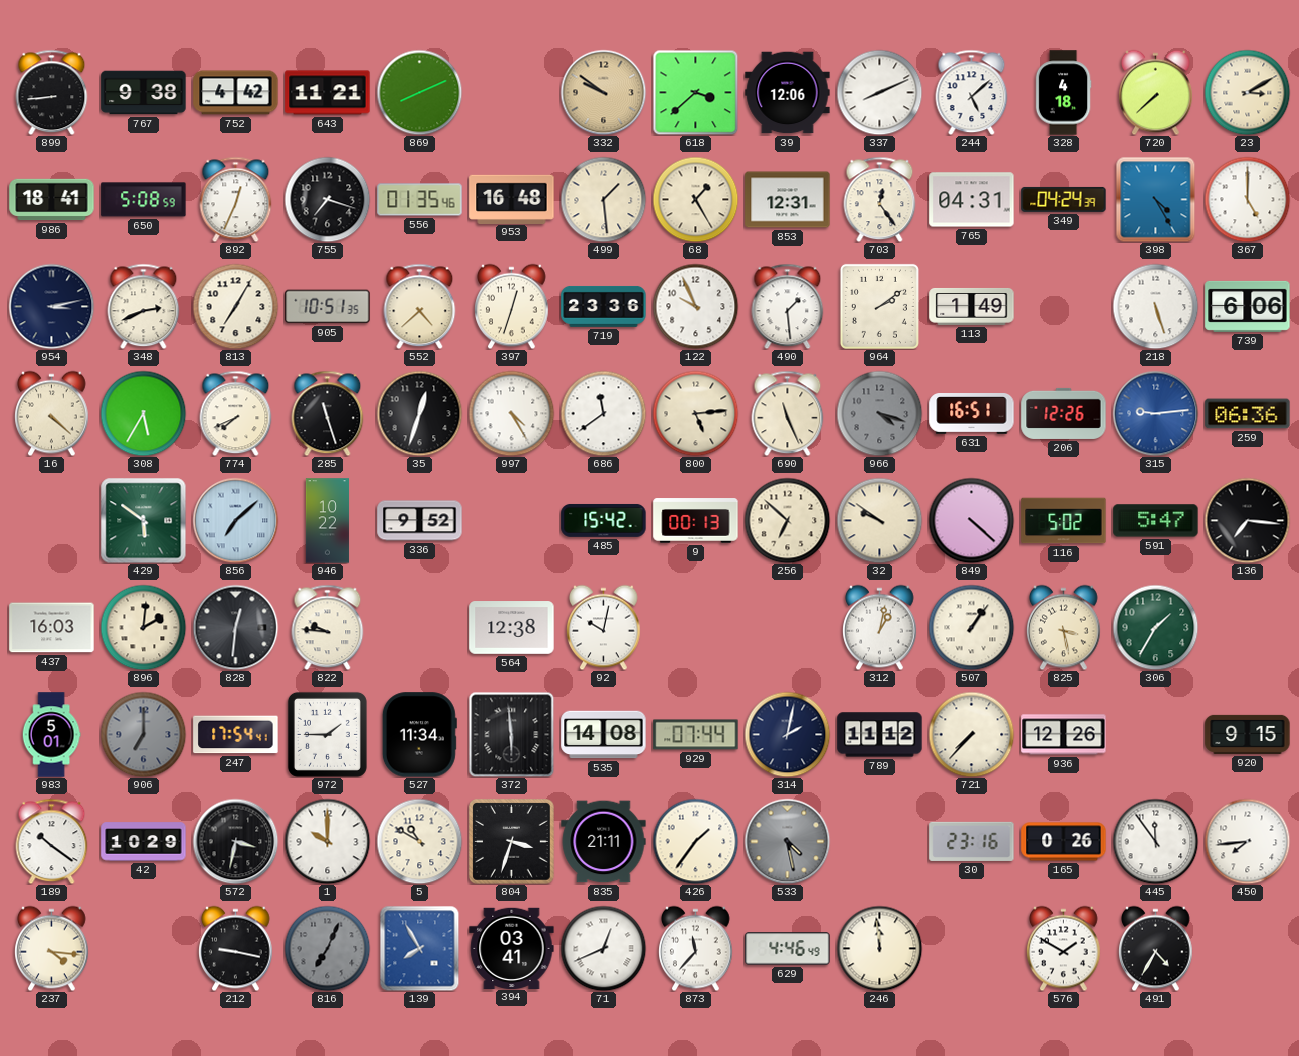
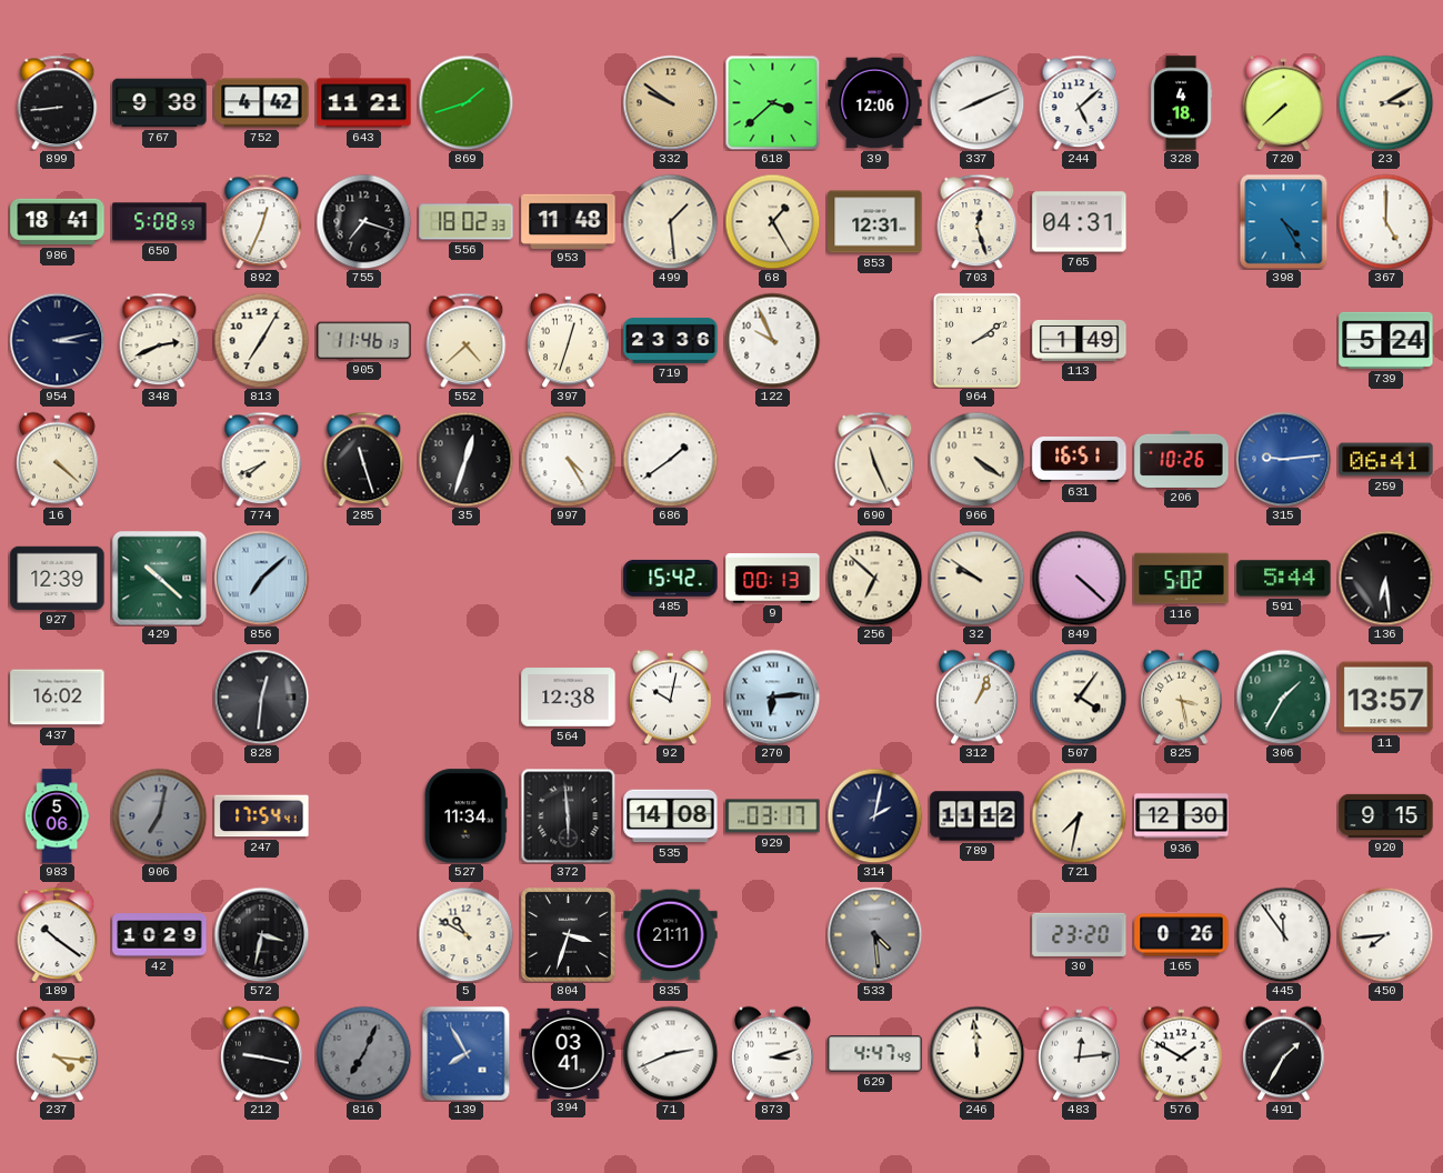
869: 8:11 -> 1:42
556: 01:35 -> 18:02
953: 16:48 -> 11:48
703: 12:24 -> 12:27
349: 04:24 -> none
905: 10:51 -> 11:46
490: 1:29 -> none
218: 5:27 -> none
739: 6:06 -> 5:24
308: 5:35 -> none
686: 11:39 -> 1:39
800: 5:14 -> none
966: 4:18 -> 4:21
966 dial: grey -> cream
206: 12:26 -> 10:26
259: 06:36 -> 06:41
927: none -> 12:39
429: 5:51 -> 10:22
946: 10:22 -> none
336: 9:52 -> none
591: 5:47 -> 5:44
136: 7:16 -> 6:29
437: 16:03 -> 16:02
896: 2:01 -> none
822: 9:46 -> none
270: none -> 6:14
312: 1:02 -> 1:04
507: 1:06 -> 4:06
11: none -> 13:57
983: 5:01 -> 5:06
906: 7:00 -> 7:02
972: 1:45 -> none
929: 07:44 -> 03:17
721: 7:37 -> 7:32
936: 12:26 -> 12:30
1: 10:00 -> none
426: 1:36 -> none
533: 4:28 -> 4:29
30: 23:16 -> 23:20
71: 12:41 -> 2:41
873: 11:37 -> 3:12
629: 4:46 -> 4:47
483: none -> 12:14
491: 4:35 -> 1:35
